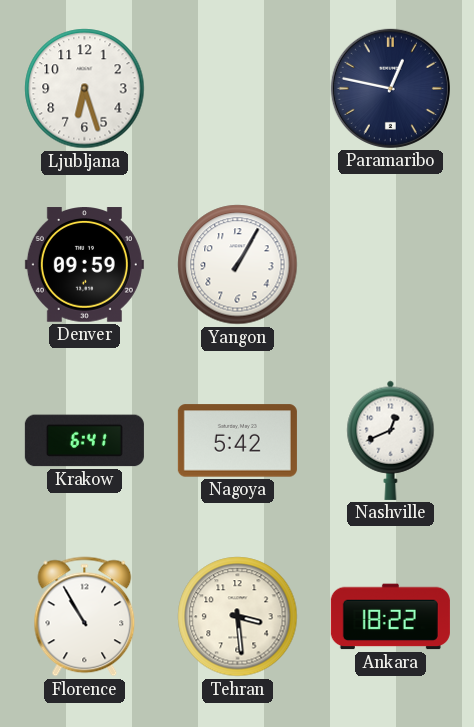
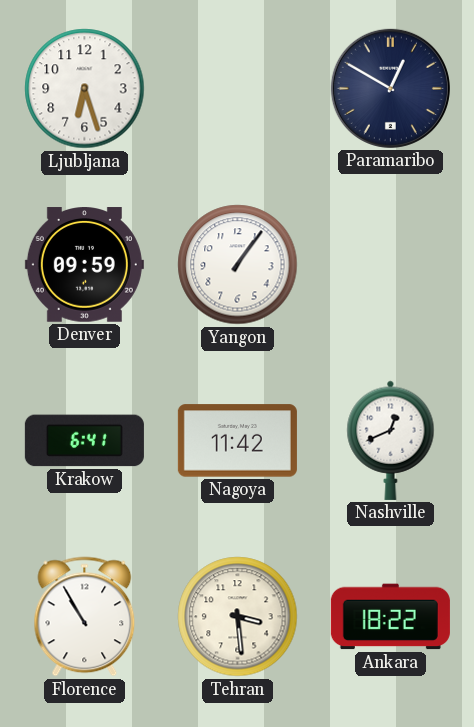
Paramaribo: 12:47 -> 12:50
Yangon: 1:05 -> 1:06
Nagoya: 5:42 -> 11:42
